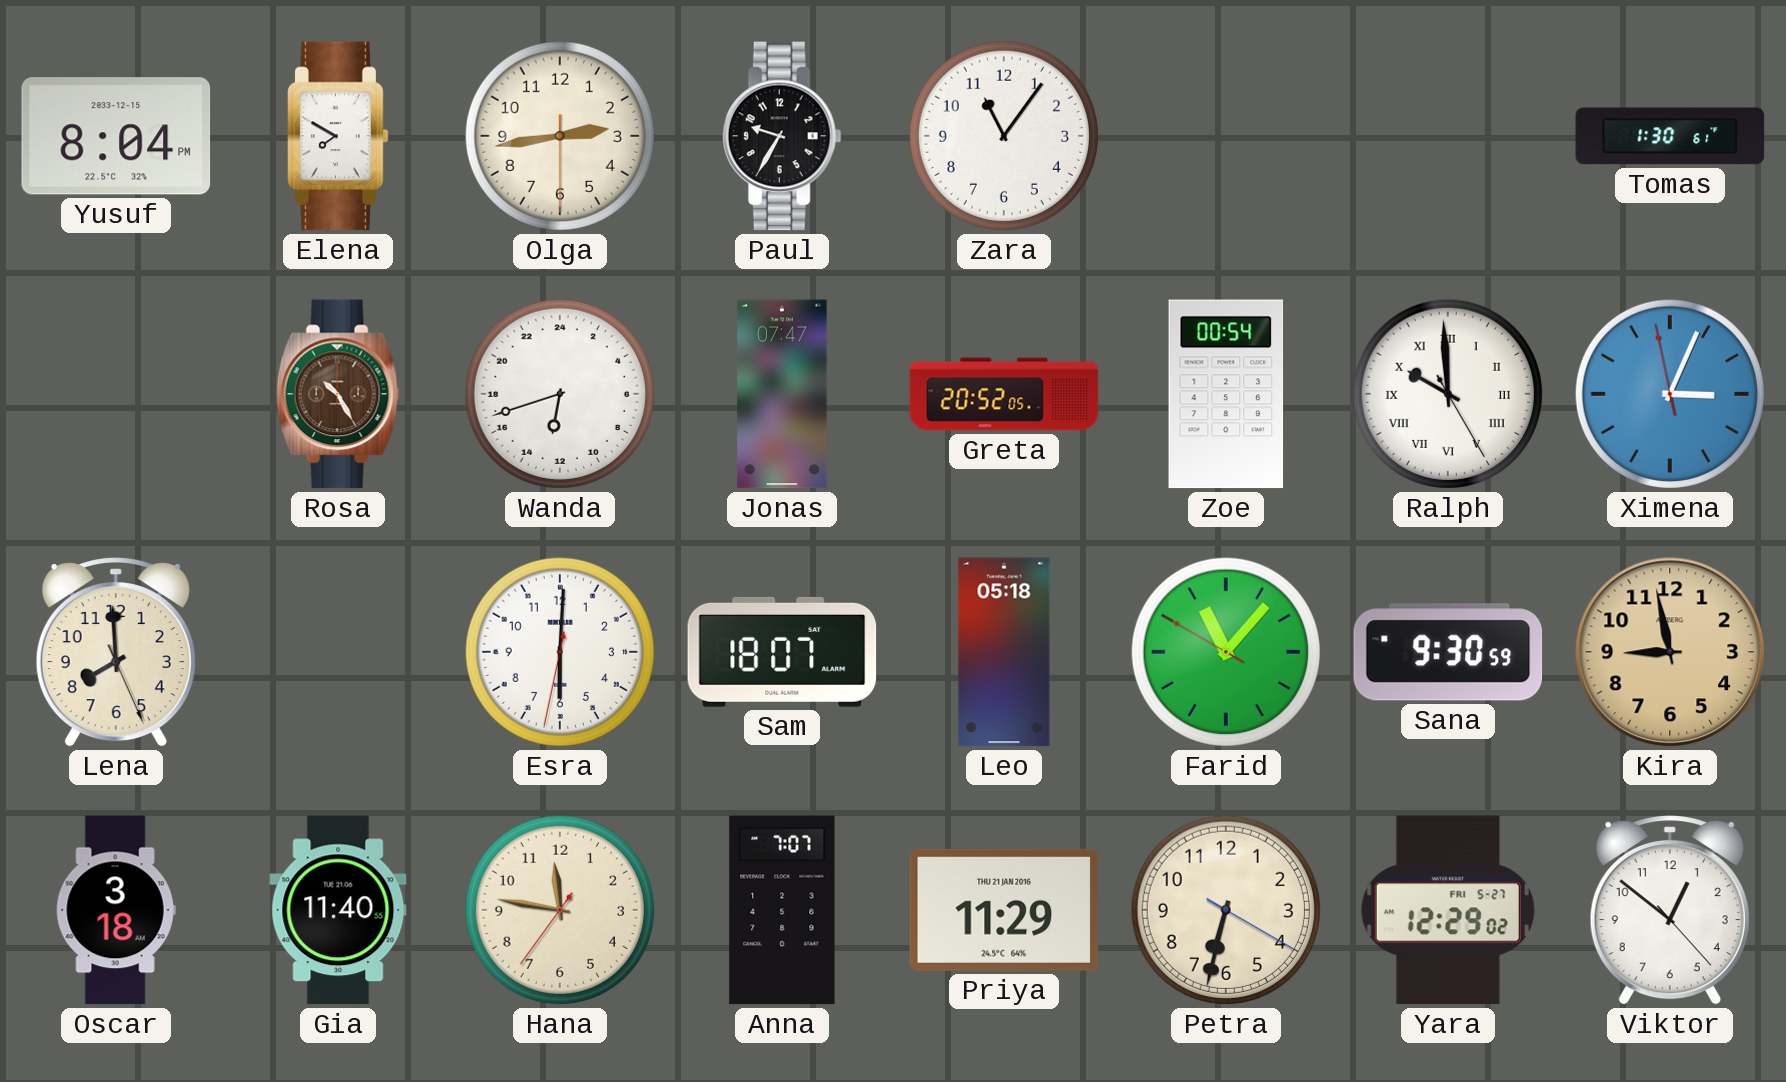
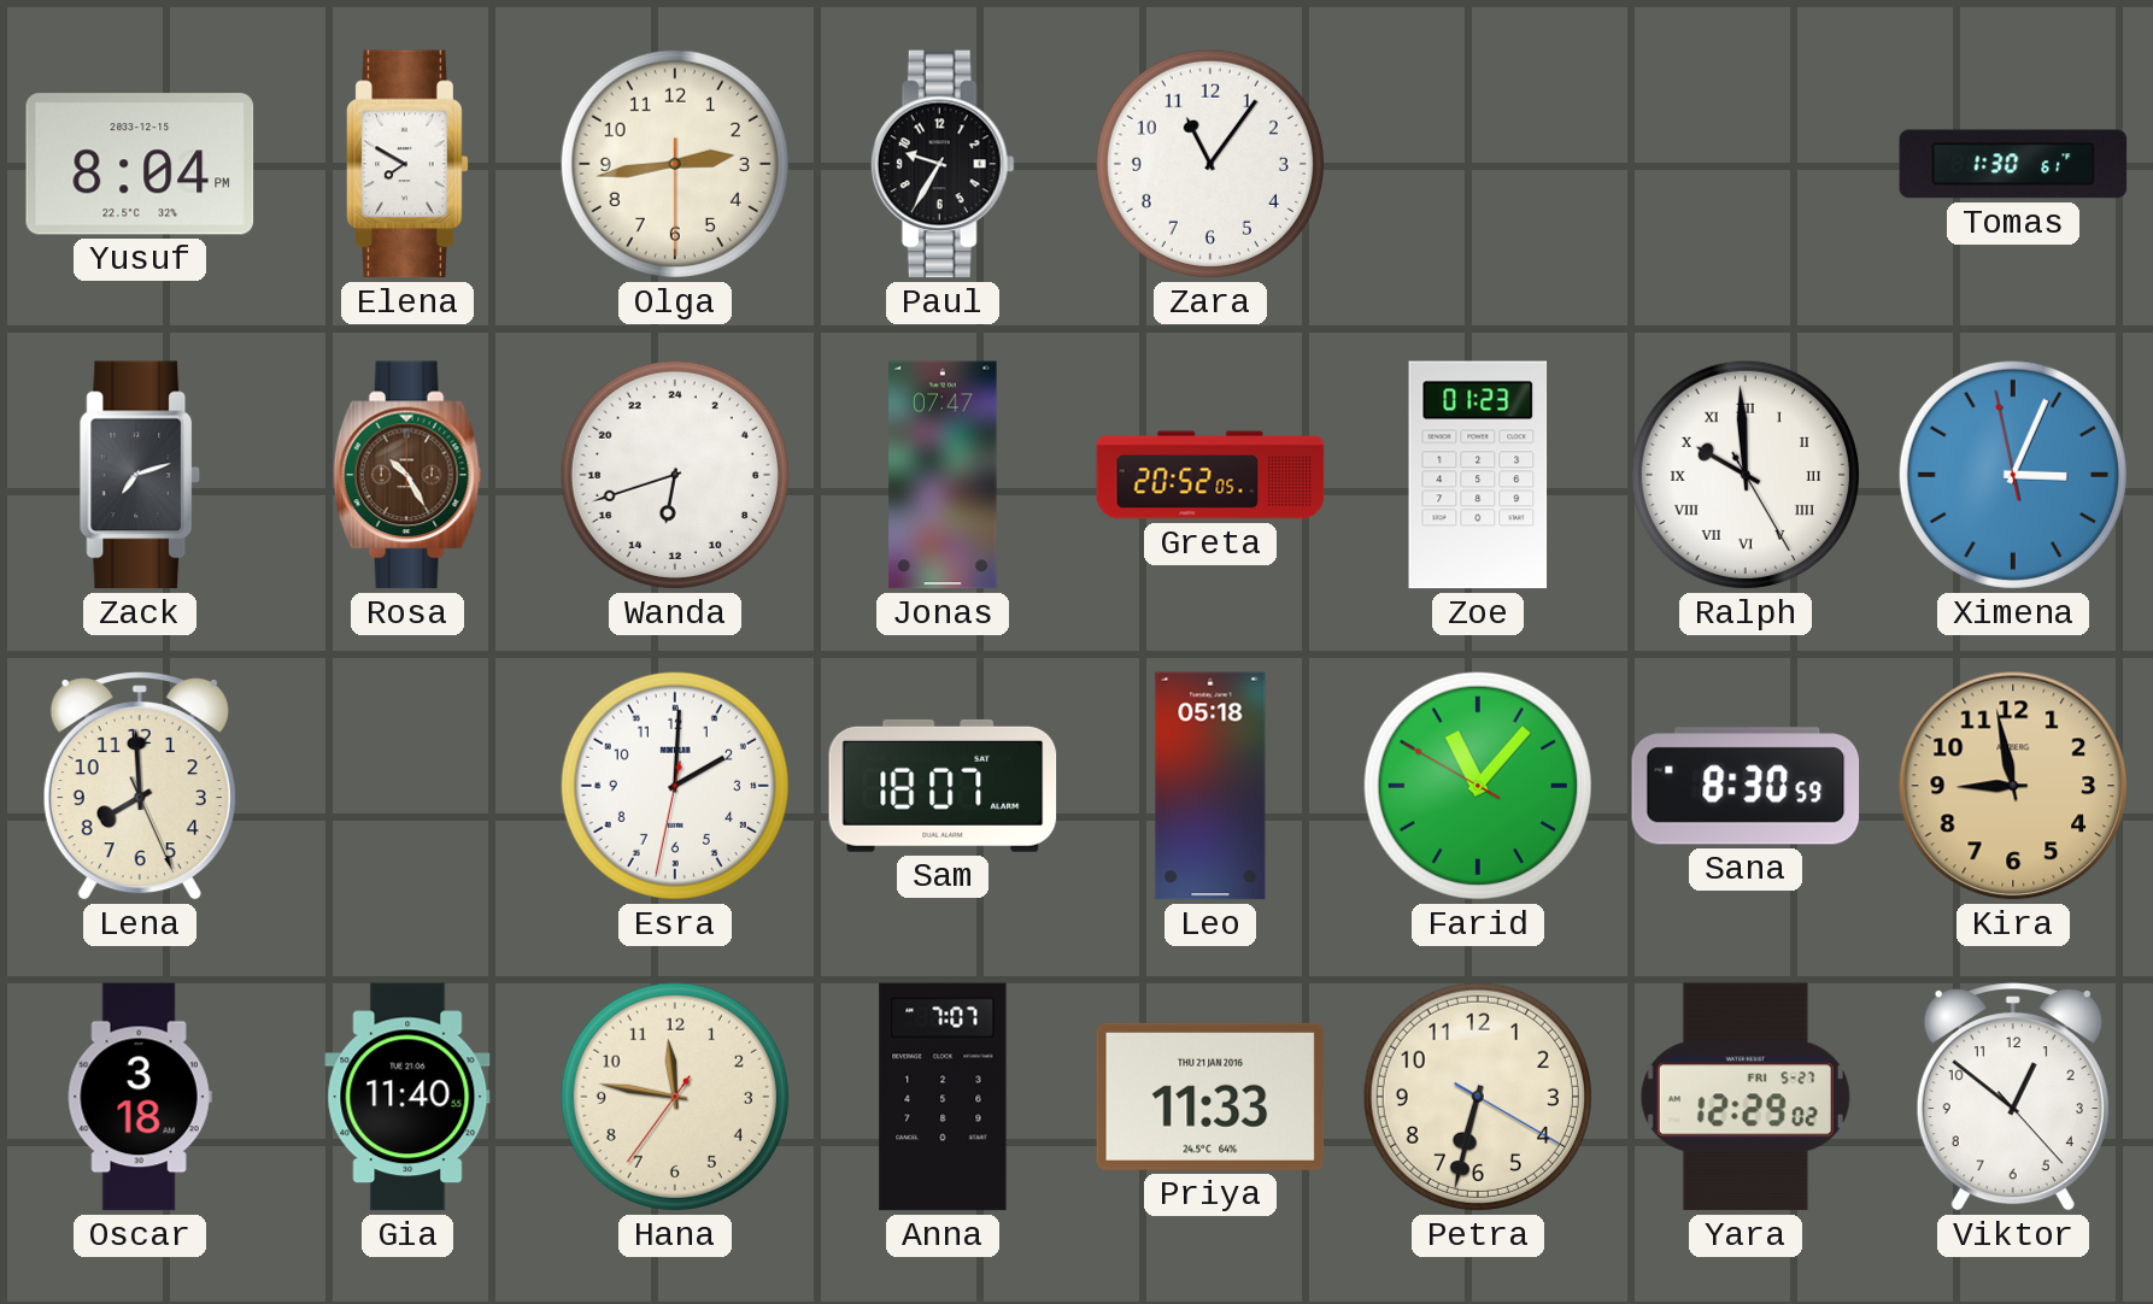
Zack: none -> 7:12
Zoe: 00:54 -> 01:23
Esra: 6:00 -> 2:00
Sana: 9:30 -> 8:30
Priya: 11:29 -> 11:33
